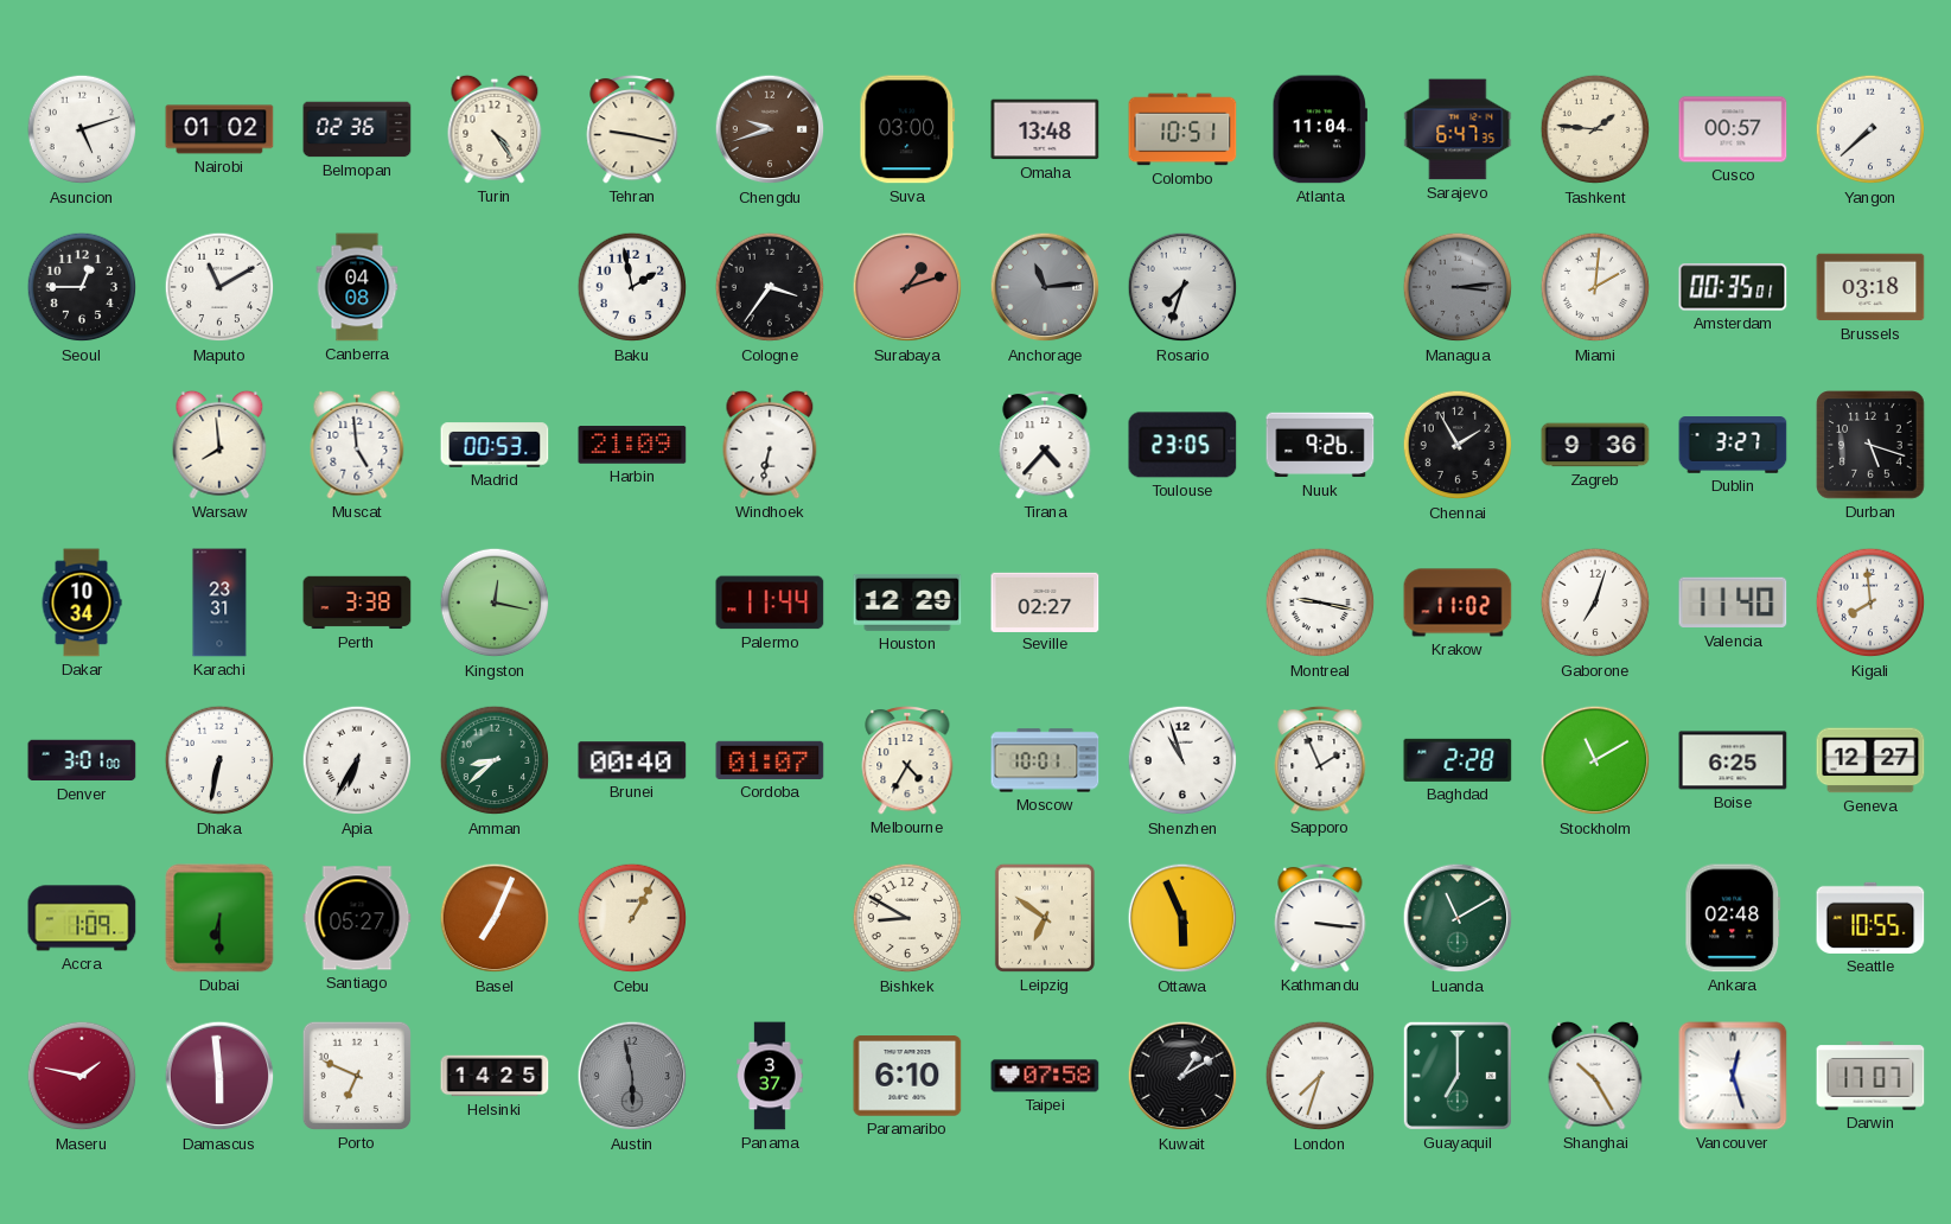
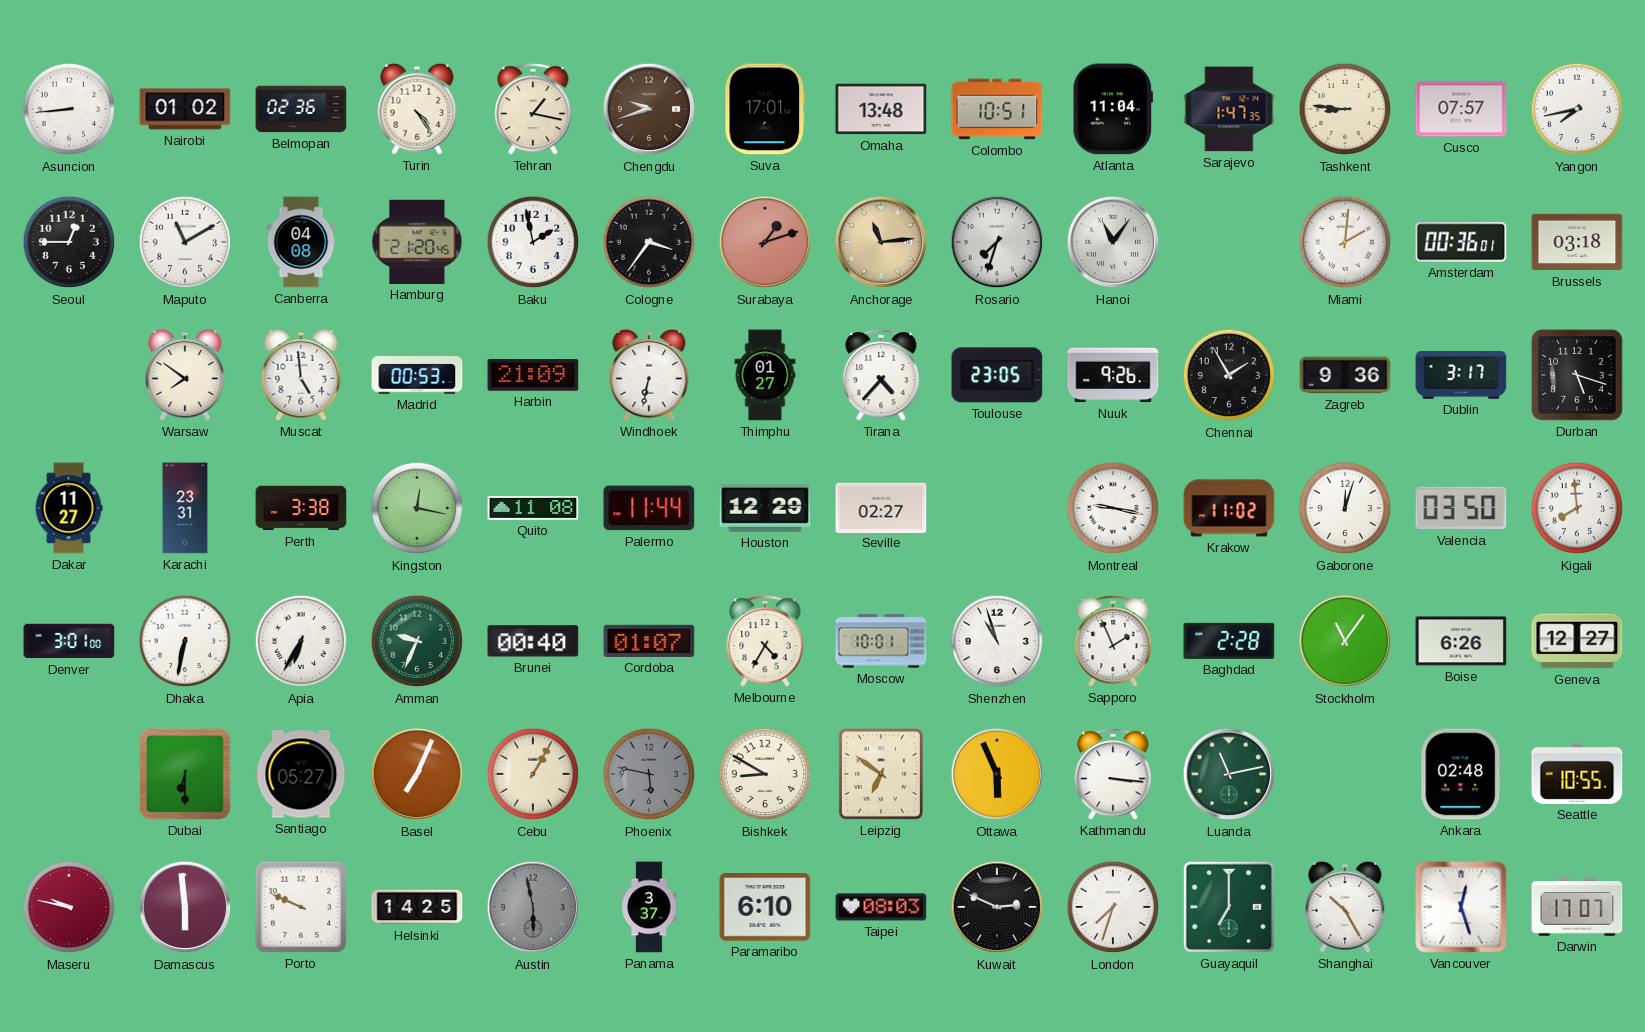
Asuncion: 5:12 -> 8:44
Tehran: 9:17 -> 1:17
Suva: 03:00 -> 17:01
Sarajevo: 6:47 -> 1:47
Tashkent: 1:46 -> 8:46
Cusco: 00:57 -> 07:57
Yangon: 7:38 -> 7:43
Hamburg: none -> 21:20
Anchorage dial: grey -> champagne
Hanoi: none -> 11:06
Managua: 3:14 -> none
Amsterdam: 00:35 -> 00:36
Warsaw: 7:59 -> 7:51
Thimphu: none -> 01:27
Dublin: 3:27 -> 3:17
Dakar: 10:34 -> 11:27
Quito: none -> 11:08
Gaborone: 7:03 -> 12:03
Valencia: 11:40 -> 03:50
Amman: 8:38 -> 9:34
Stockholm: 11:10 -> 11:06
Boise: 6:25 -> 6:26
Accra: 1:09 -> none
Phoenix: none -> 5:47
Luanda: 11:10 -> 11:13
Maseru: 1:47 -> 9:47
Porto: 6:49 -> 9:49
Taipei: 07:58 -> 08:03
Kuwait: 1:10 -> 2:49
